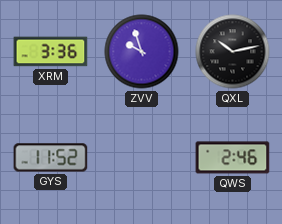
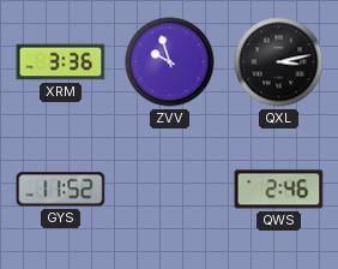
QXL: 10:13 -> 3:13
